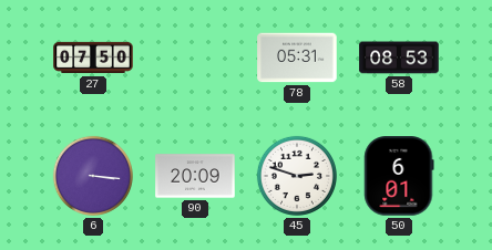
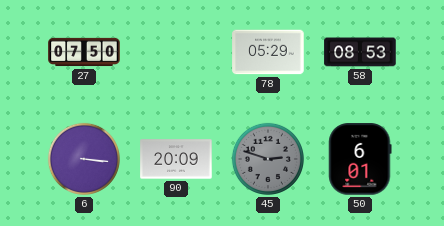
78: 05:31 -> 05:29
45 dial: white -> grey
